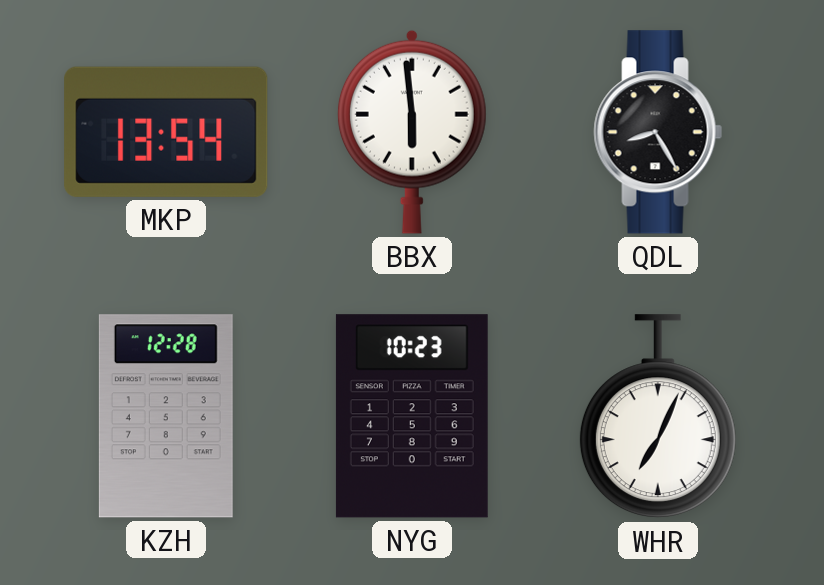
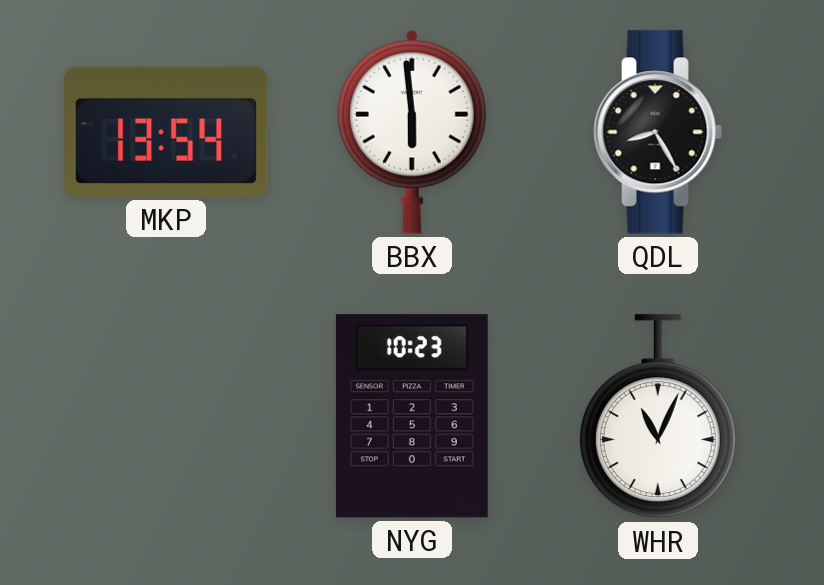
KZH: 12:28 -> none
WHR: 7:04 -> 11:04
